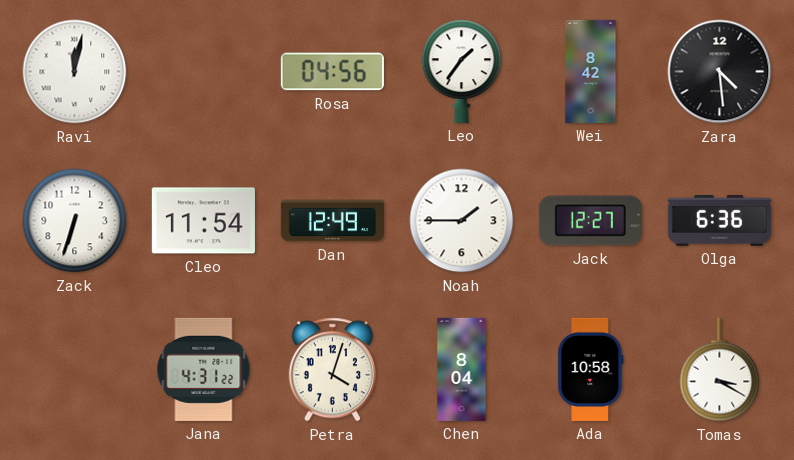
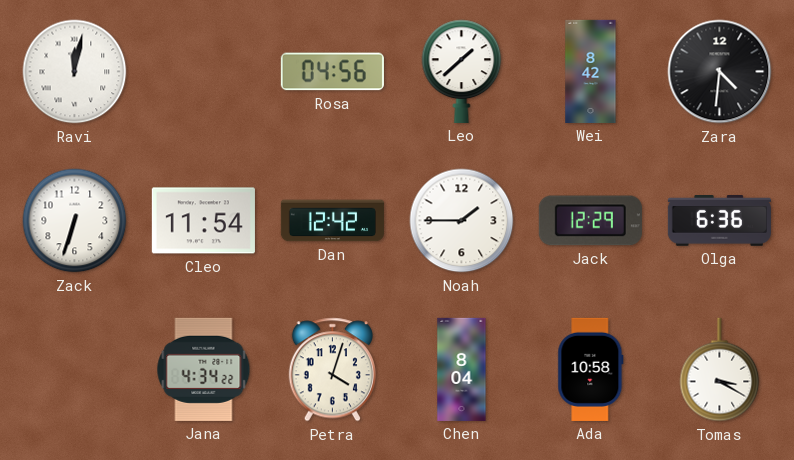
Leo: 1:36 -> 1:38
Zara: 4:29 -> 4:31
Dan: 12:49 -> 12:42
Jack: 12:27 -> 12:29
Jana: 4:31 -> 4:34
